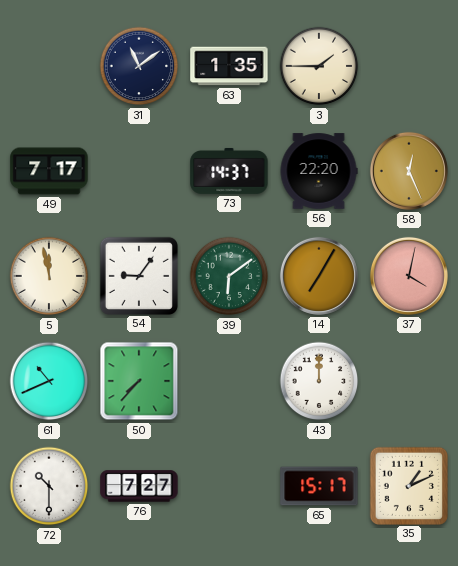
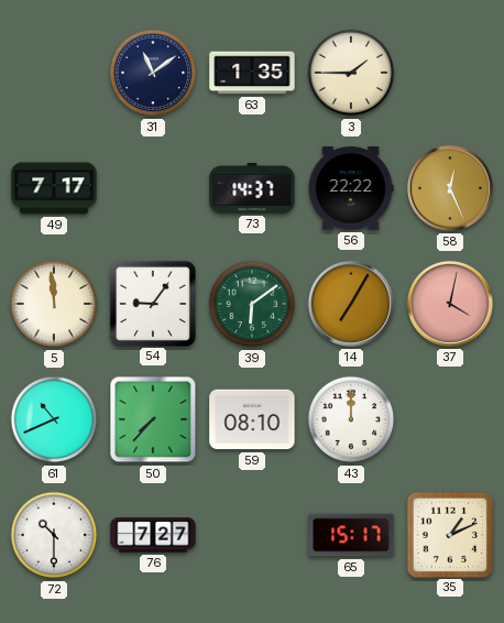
56: 22:20 -> 22:22
5: 11:58 -> 11:59
59: none -> 08:10
